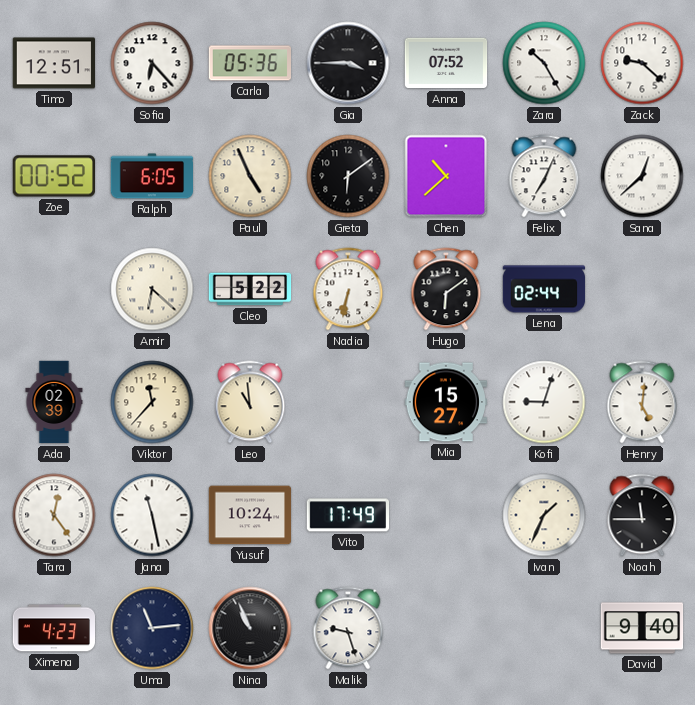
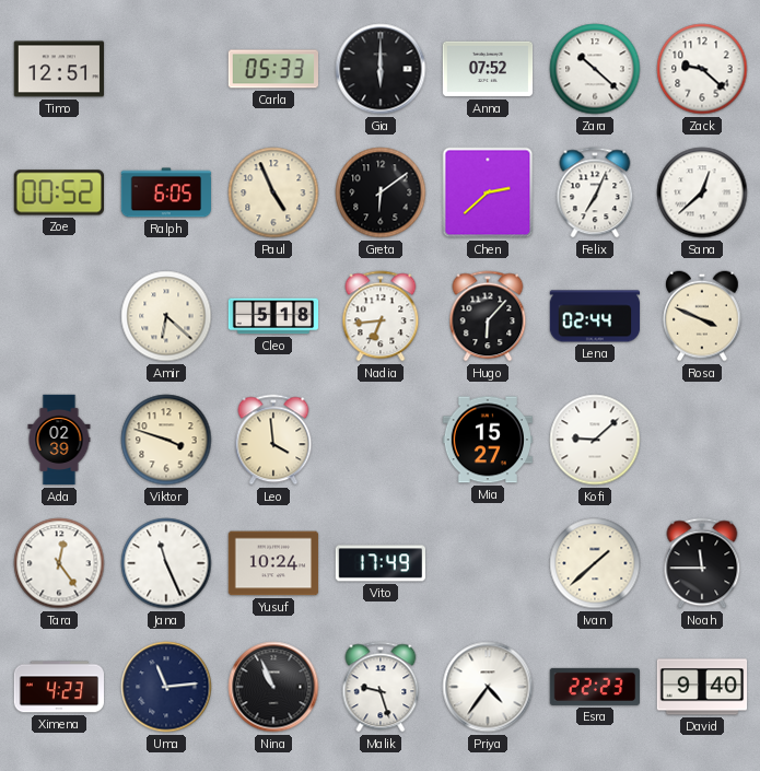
Sofia: 6:23 -> none
Carla: 05:36 -> 05:33
Gia: 3:45 -> 6:00
Zara: 10:25 -> 10:22
Chen: 10:38 -> 2:38
Cleo: 5:22 -> 5:18
Nadia: 6:32 -> 6:44
Hugo: 6:09 -> 6:07
Rosa: none -> 3:49
Viktor: 11:37 -> 3:48
Leo: 10:59 -> 3:59
Kofi: 9:03 -> 9:08
Henry: 5:01 -> none
Jana: 11:28 -> 11:26
Ivan: 1:34 -> 1:38
Priya: none -> 4:36
Esra: none -> 22:23
